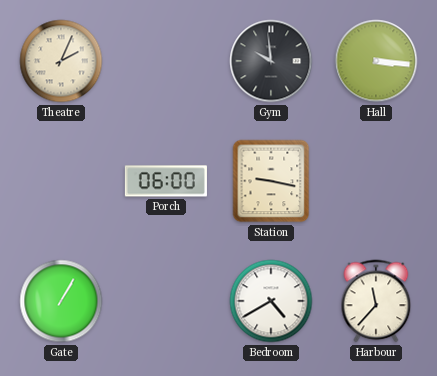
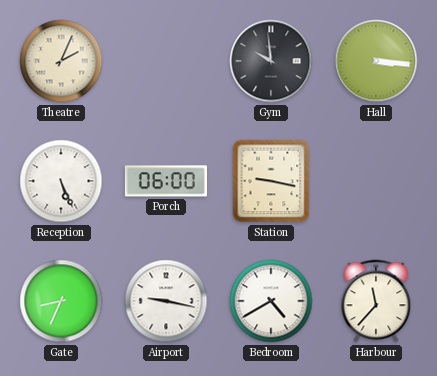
Reception: none -> 5:26
Gate: 1:05 -> 8:34
Airport: none -> 9:17
